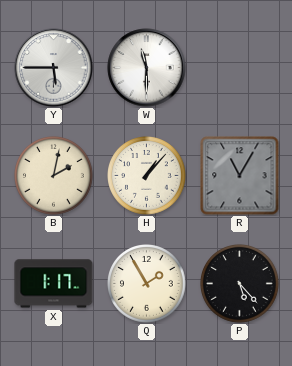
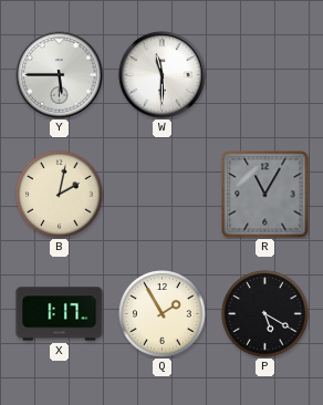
H: 1:07 -> none
P: 5:23 -> 5:20
